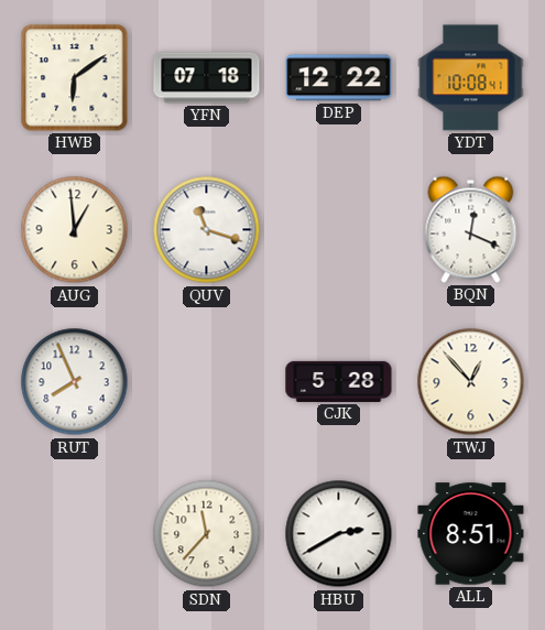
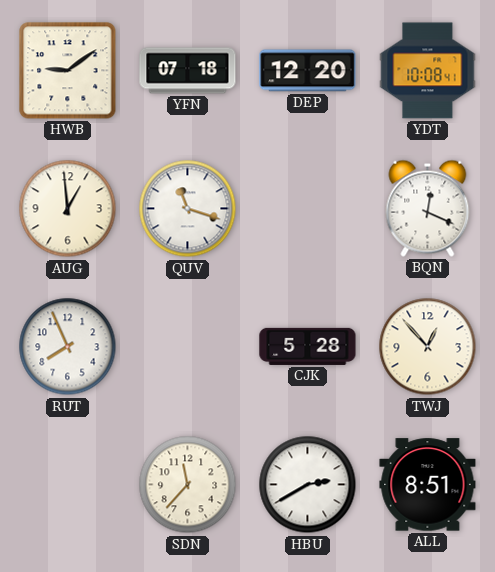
HWB: 6:09 -> 9:09
DEP: 12:22 -> 12:20
